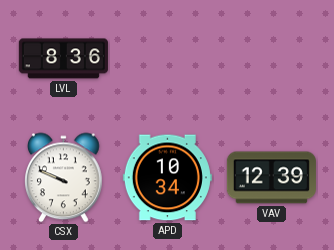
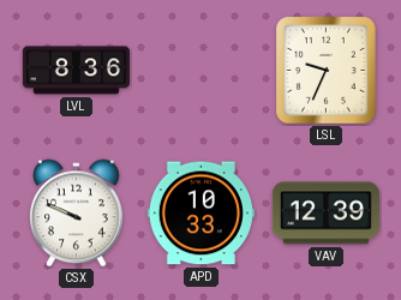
LSL: none -> 9:34
APD: 10:34 -> 10:33
